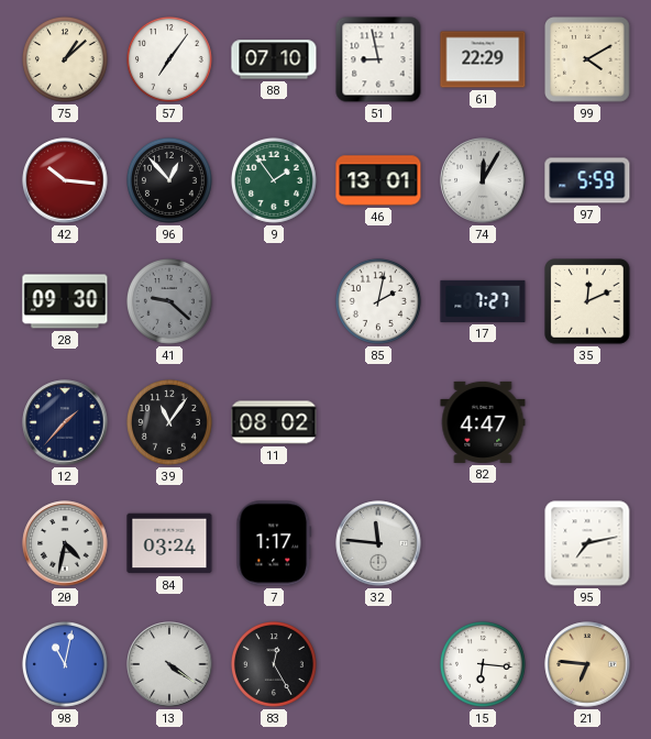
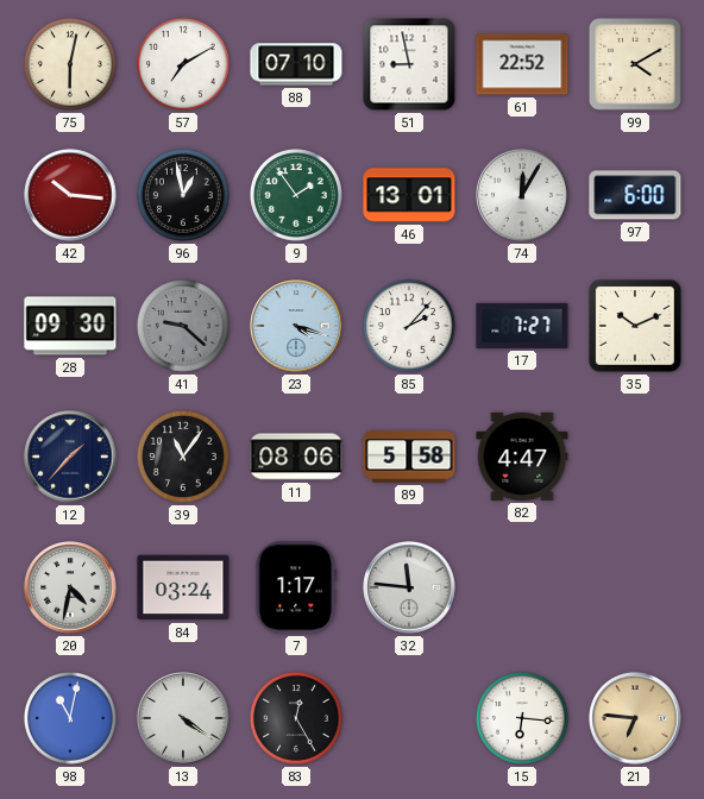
75: 1:08 -> 6:02
57: 7:06 -> 7:10
61: 22:29 -> 22:52
96: 12:53 -> 12:58
97: 5:59 -> 6:00
23: none -> 4:18
85: 2:02 -> 2:07
35: 12:11 -> 10:11
11: 08:02 -> 08:06
89: none -> 5:58
95: 7:13 -> none
